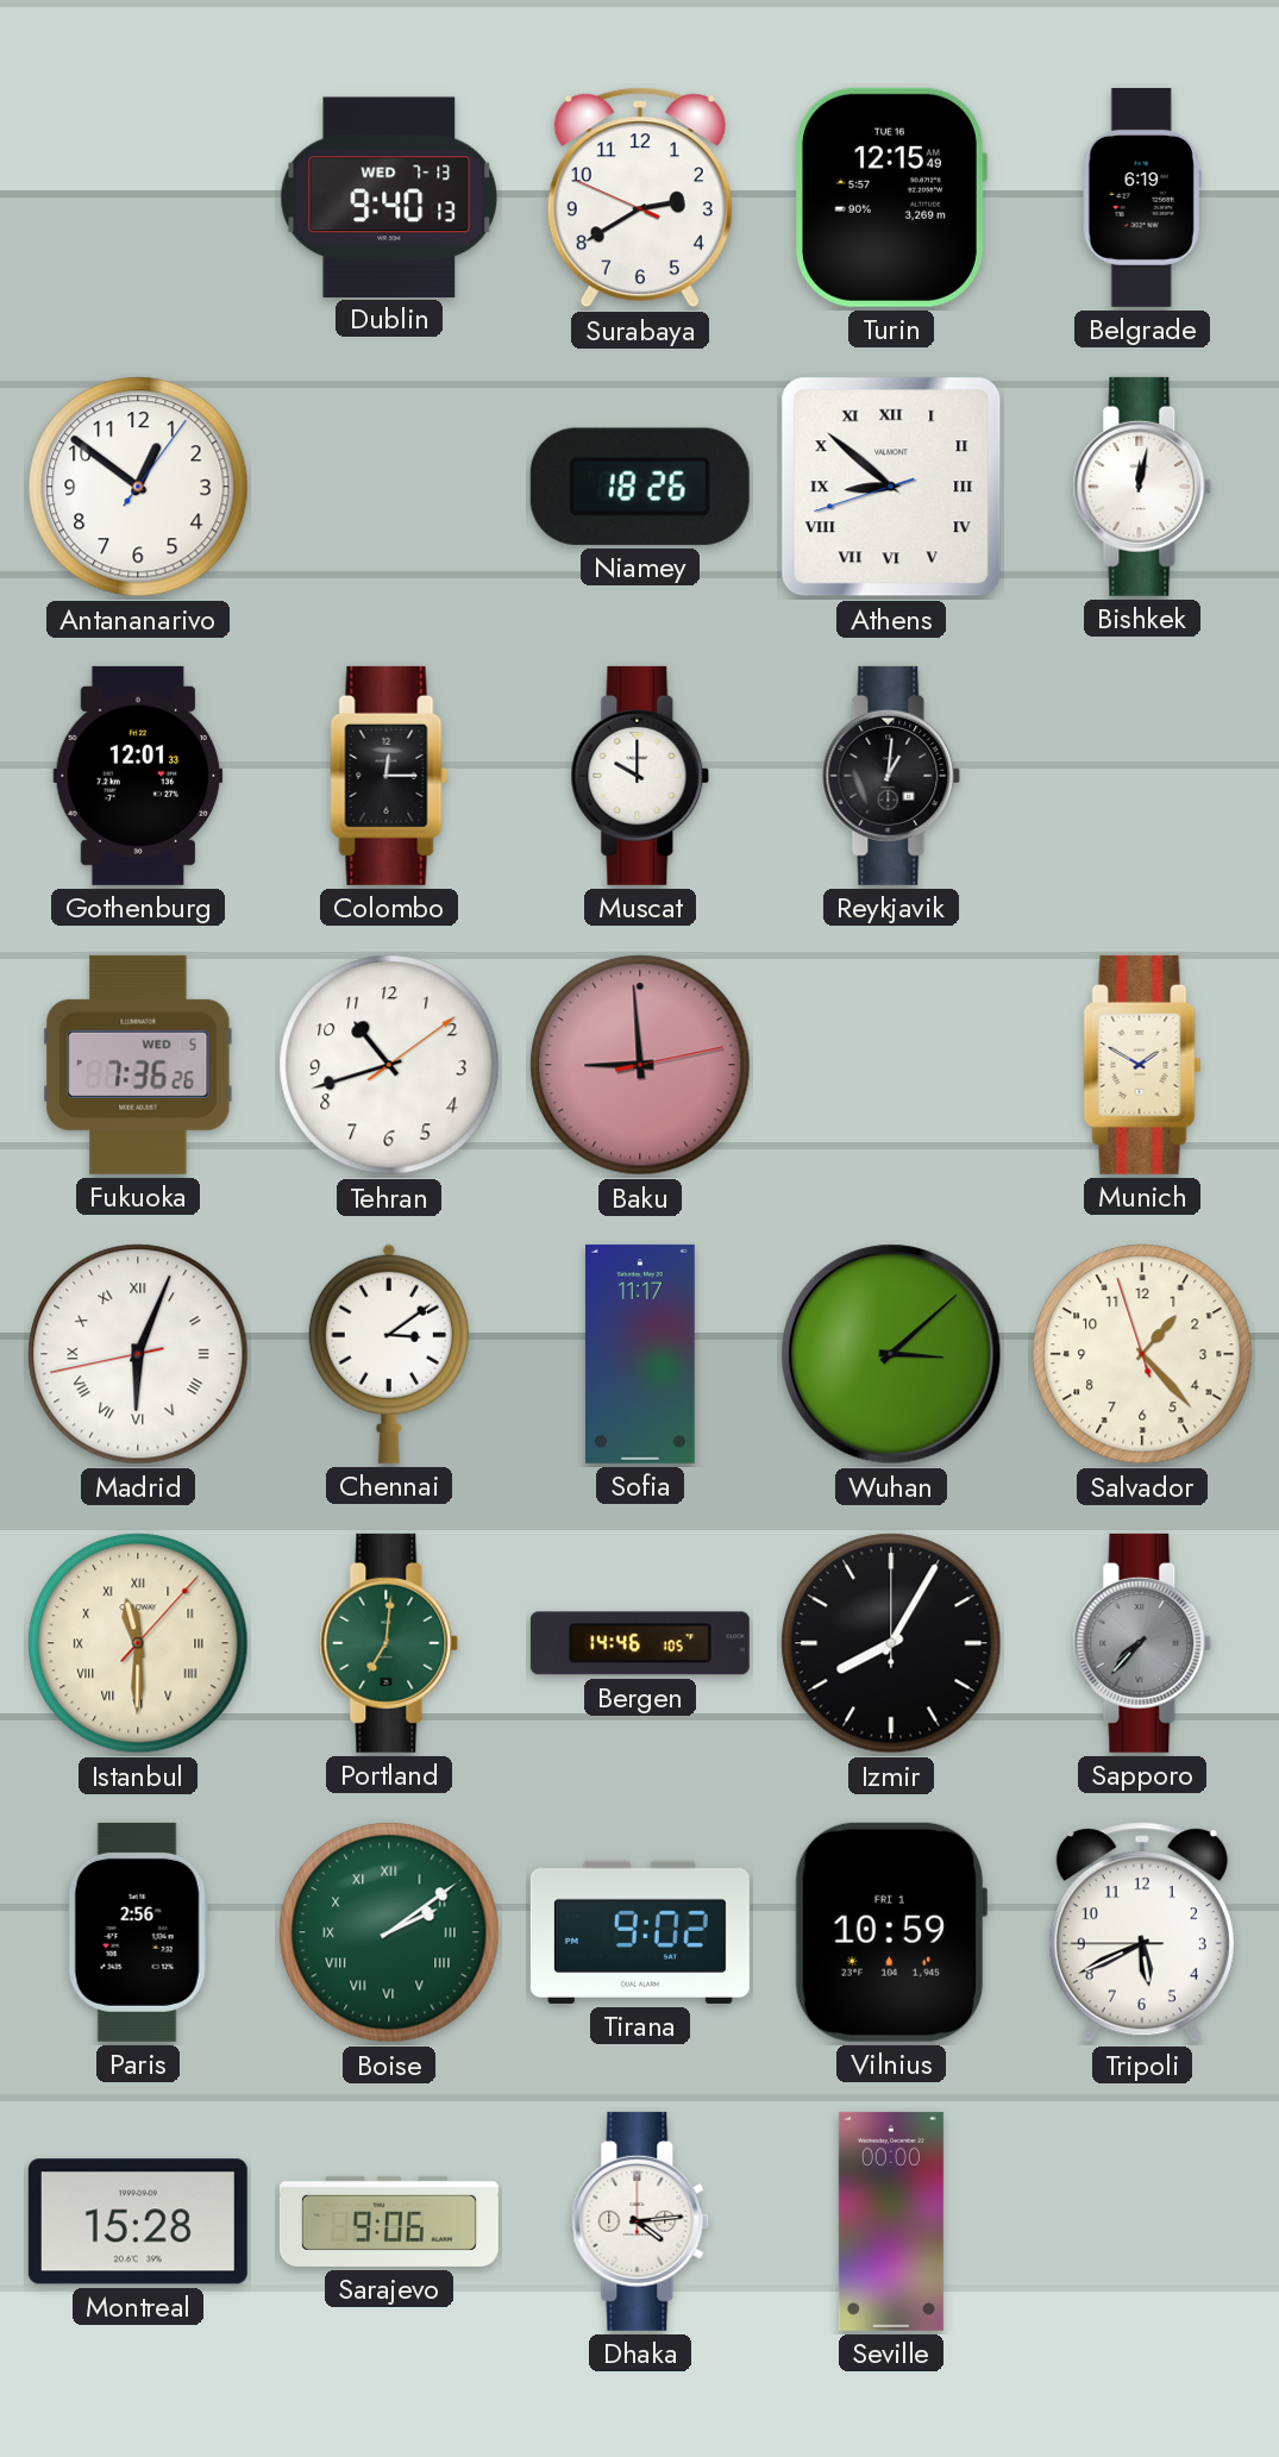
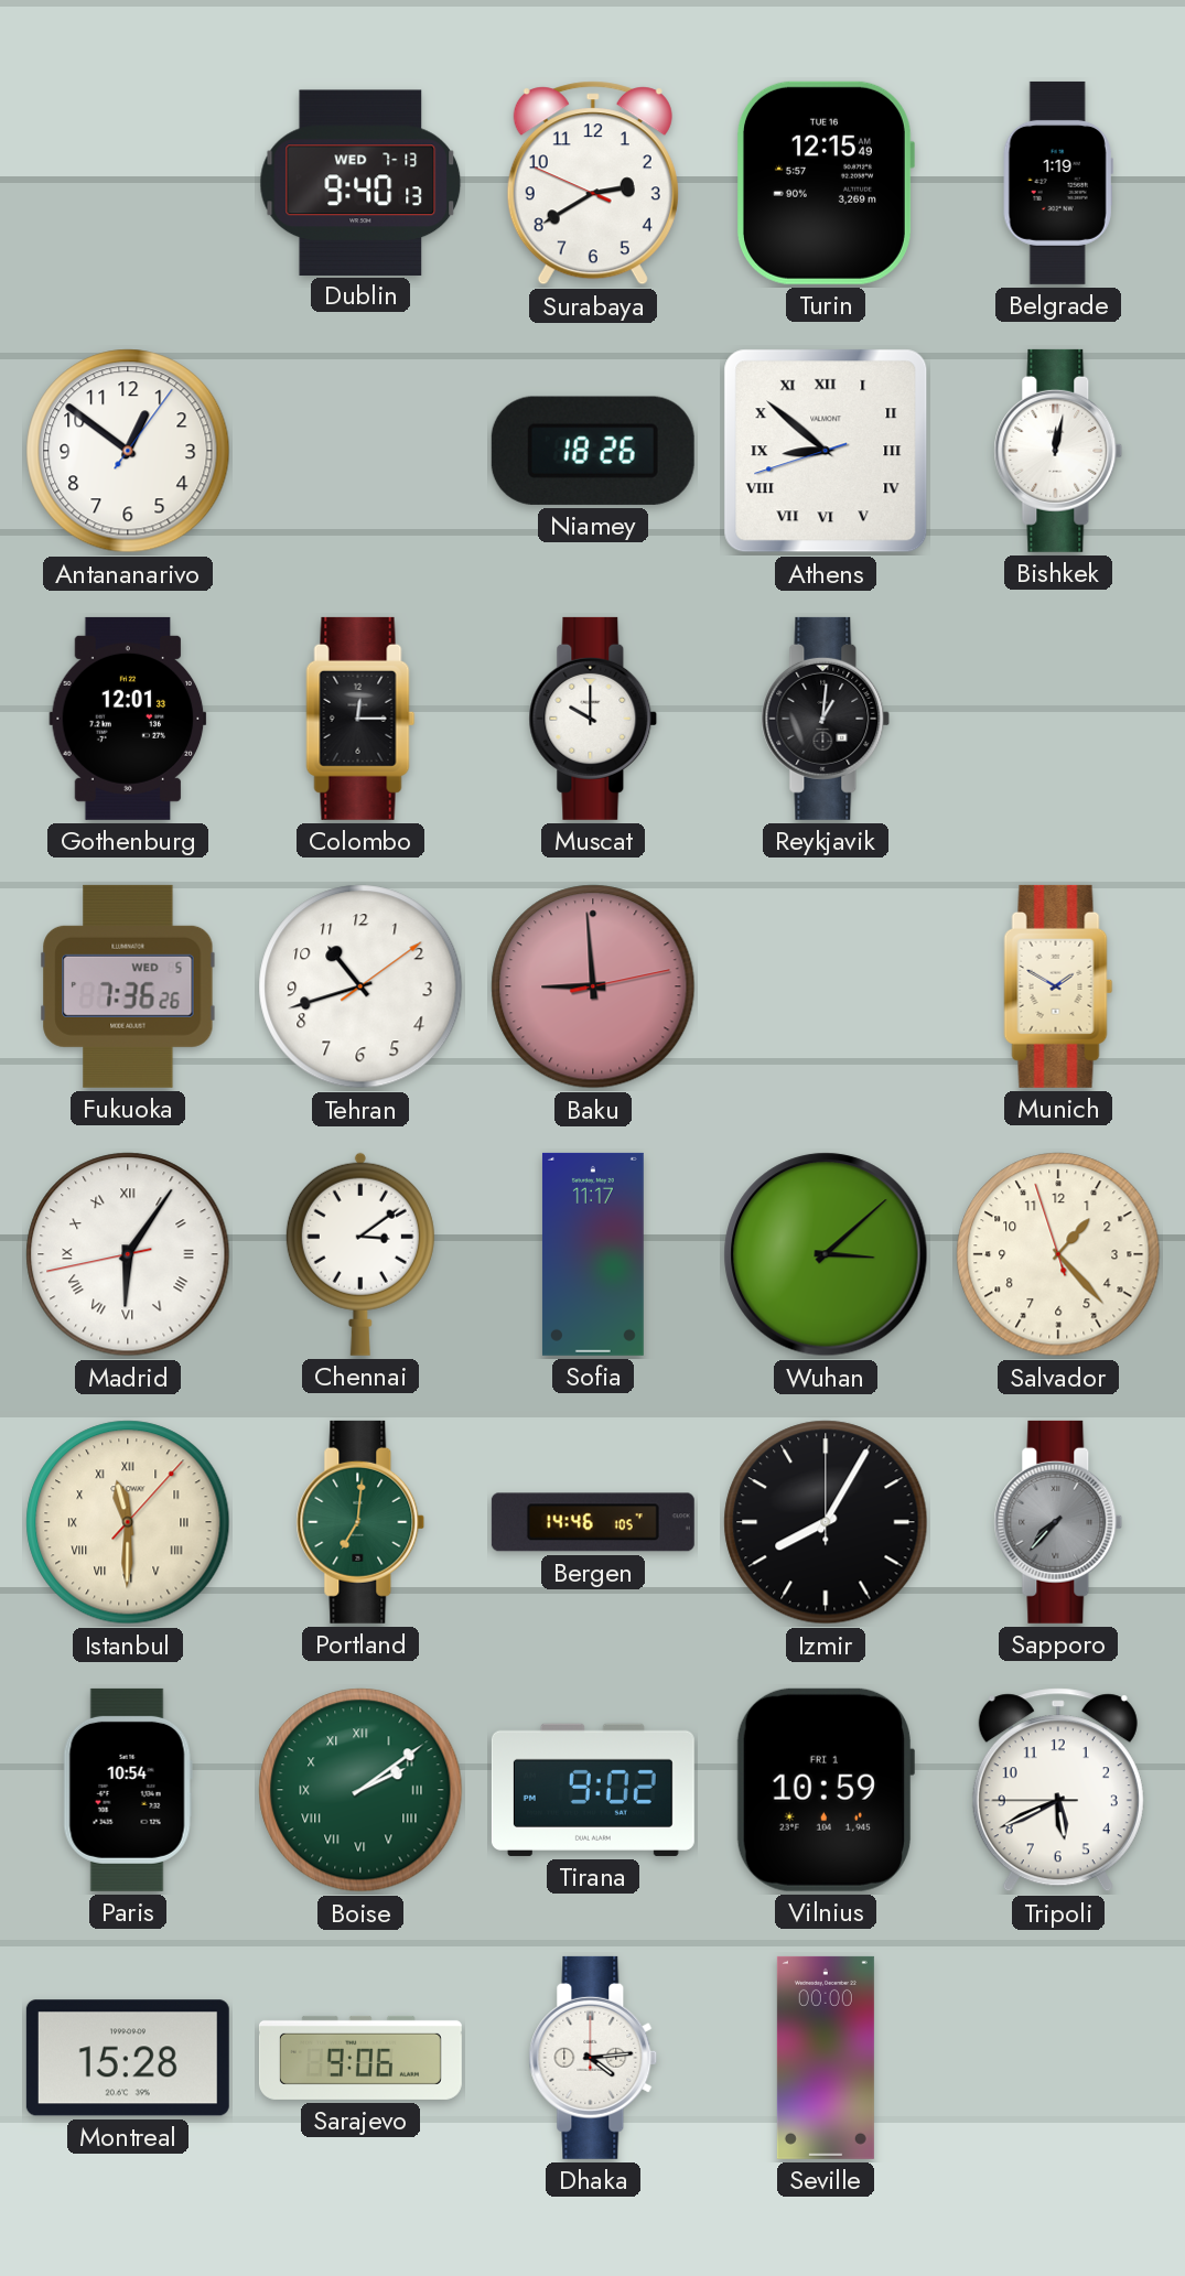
Belgrade: 6:19 -> 1:19
Madrid: 6:03 -> 6:05
Paris: 2:56 -> 10:54
